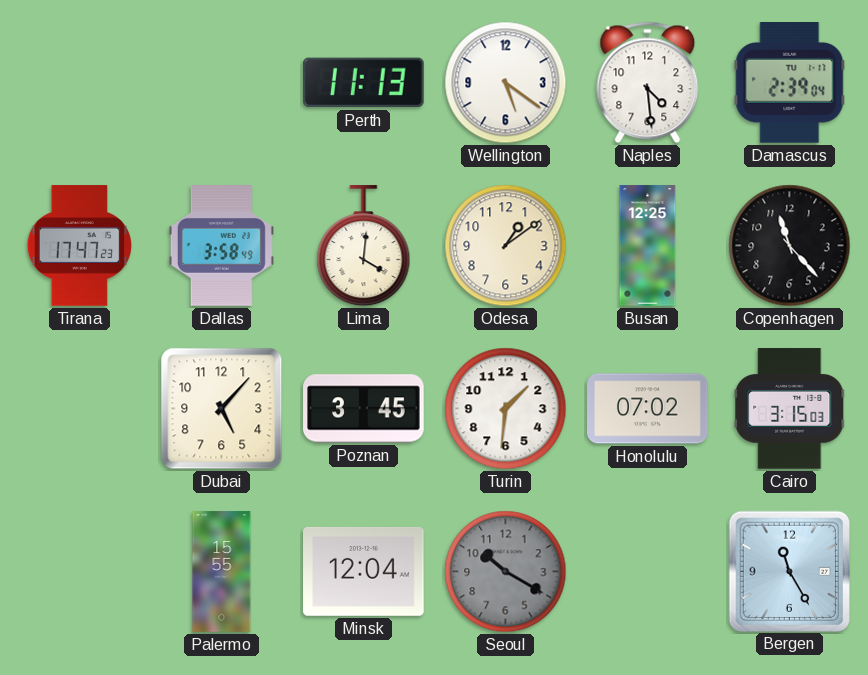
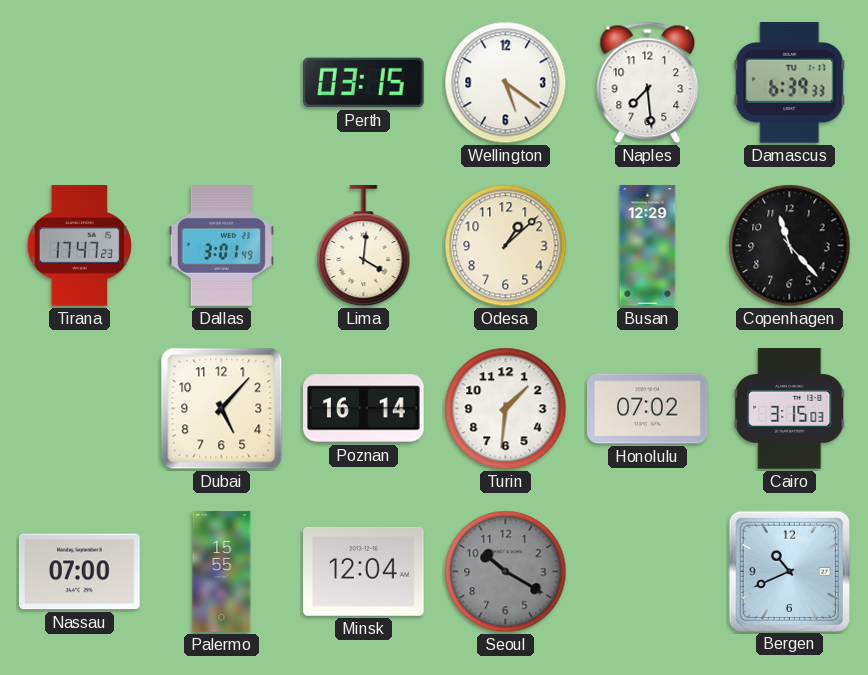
Perth: 11:13 -> 03:15
Naples: 4:29 -> 7:29
Damascus: 2:39 -> 6:39
Dallas: 3:58 -> 3:01
Odesa: 1:09 -> 1:08
Busan: 12:25 -> 12:29
Poznan: 3:45 -> 16:14
Nassau: none -> 07:00
Bergen: 11:25 -> 10:41
